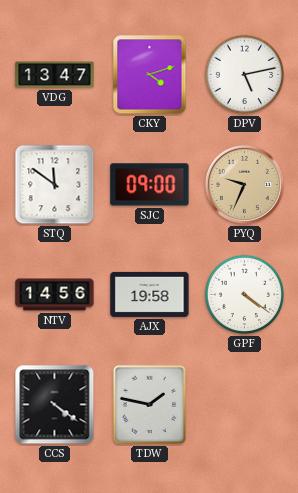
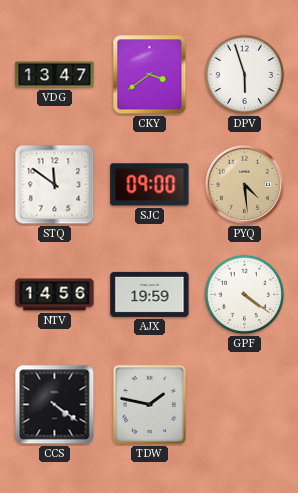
CKY: 4:12 -> 3:39
DPV: 5:13 -> 5:57
PYQ: 9:34 -> 4:29
AJX: 19:58 -> 19:59
